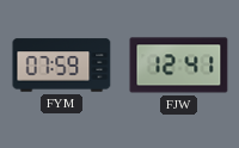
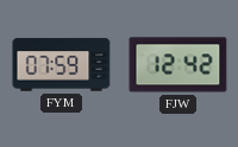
FJW: 12:41 -> 12:42
